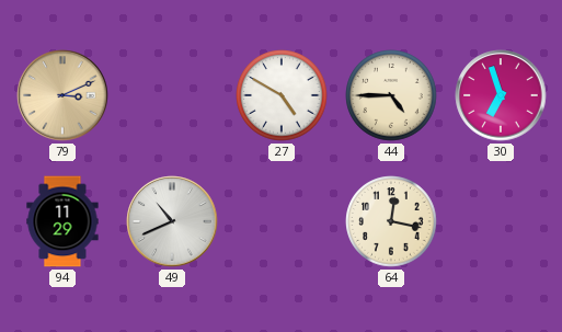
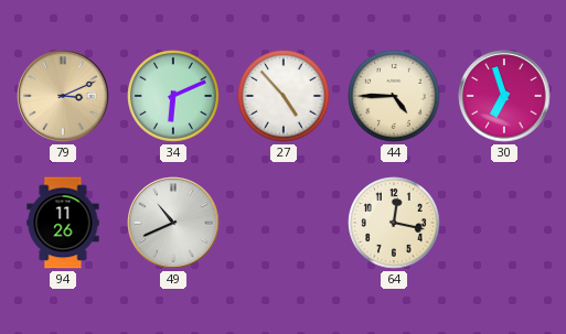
34: none -> 6:11
27: 4:50 -> 4:53
94: 11:29 -> 11:26
